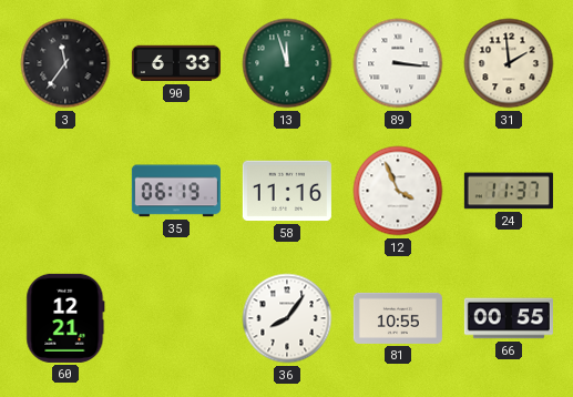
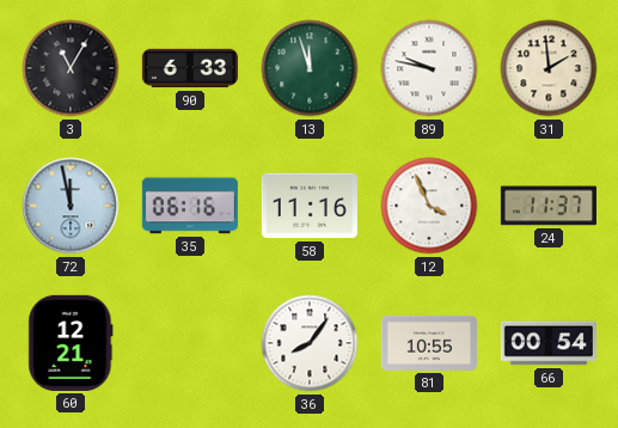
3: 11:36 -> 11:05
89: 3:16 -> 9:47
72: none -> 11:58
35: 06:19 -> 06:16
66: 00:55 -> 00:54
